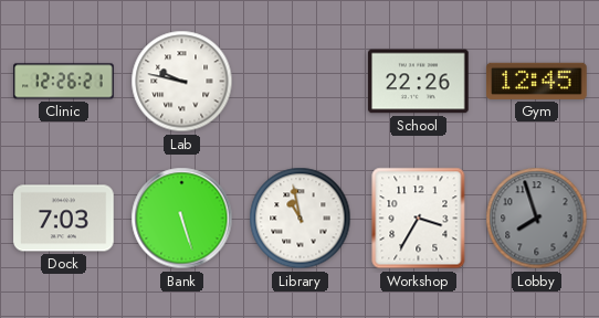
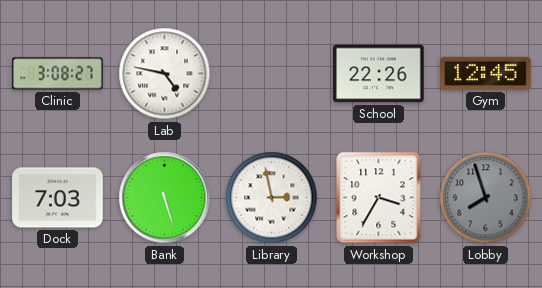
Clinic: 12:26 -> 3:08
Lab: 9:47 -> 4:47
Library: 10:58 -> 2:58
